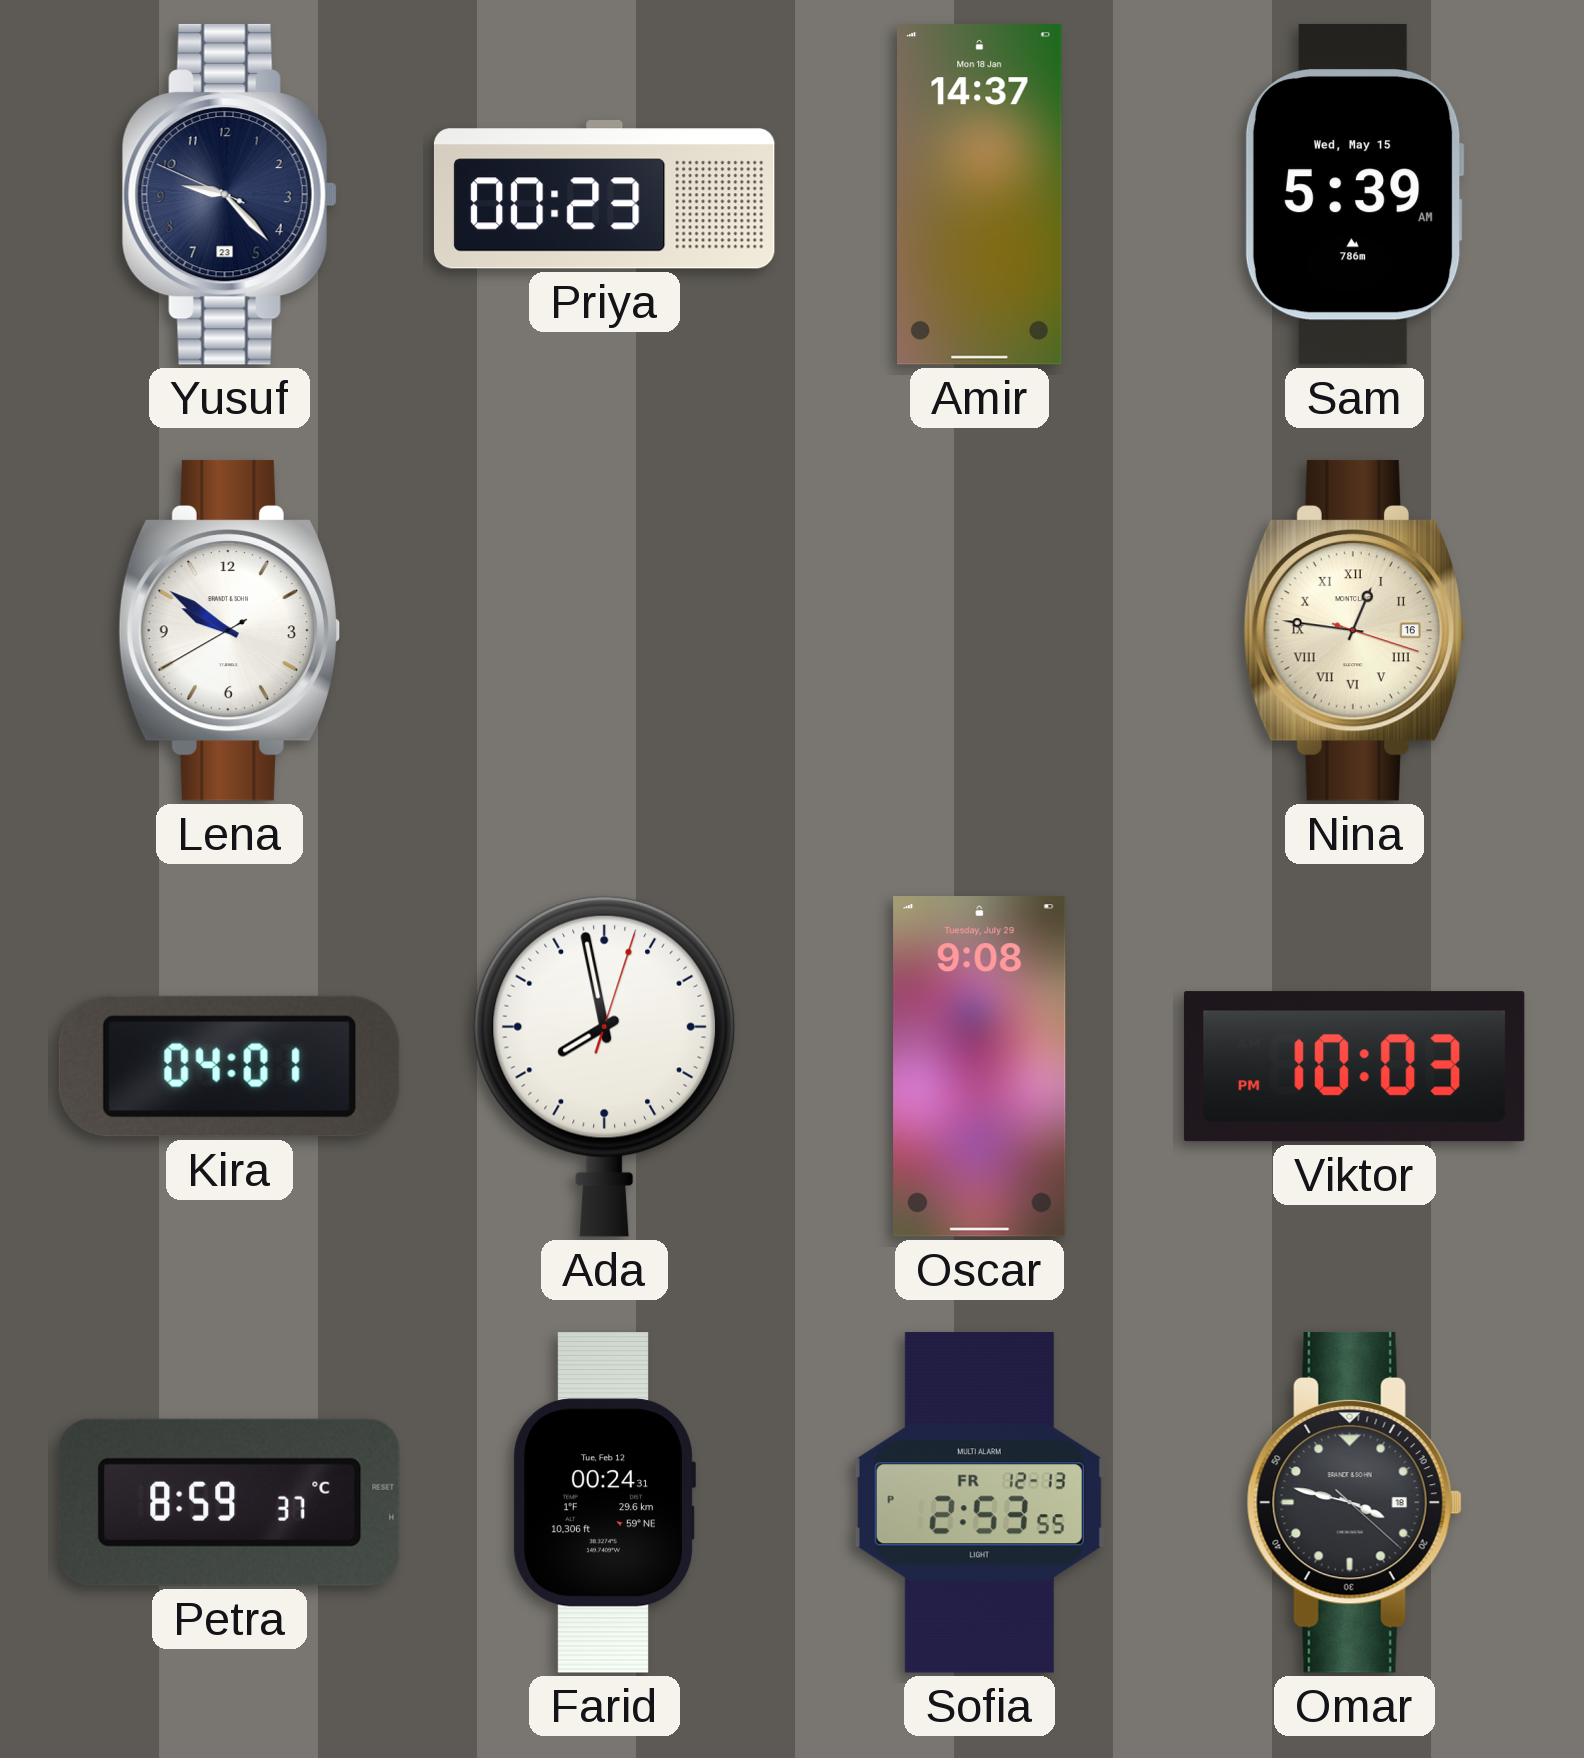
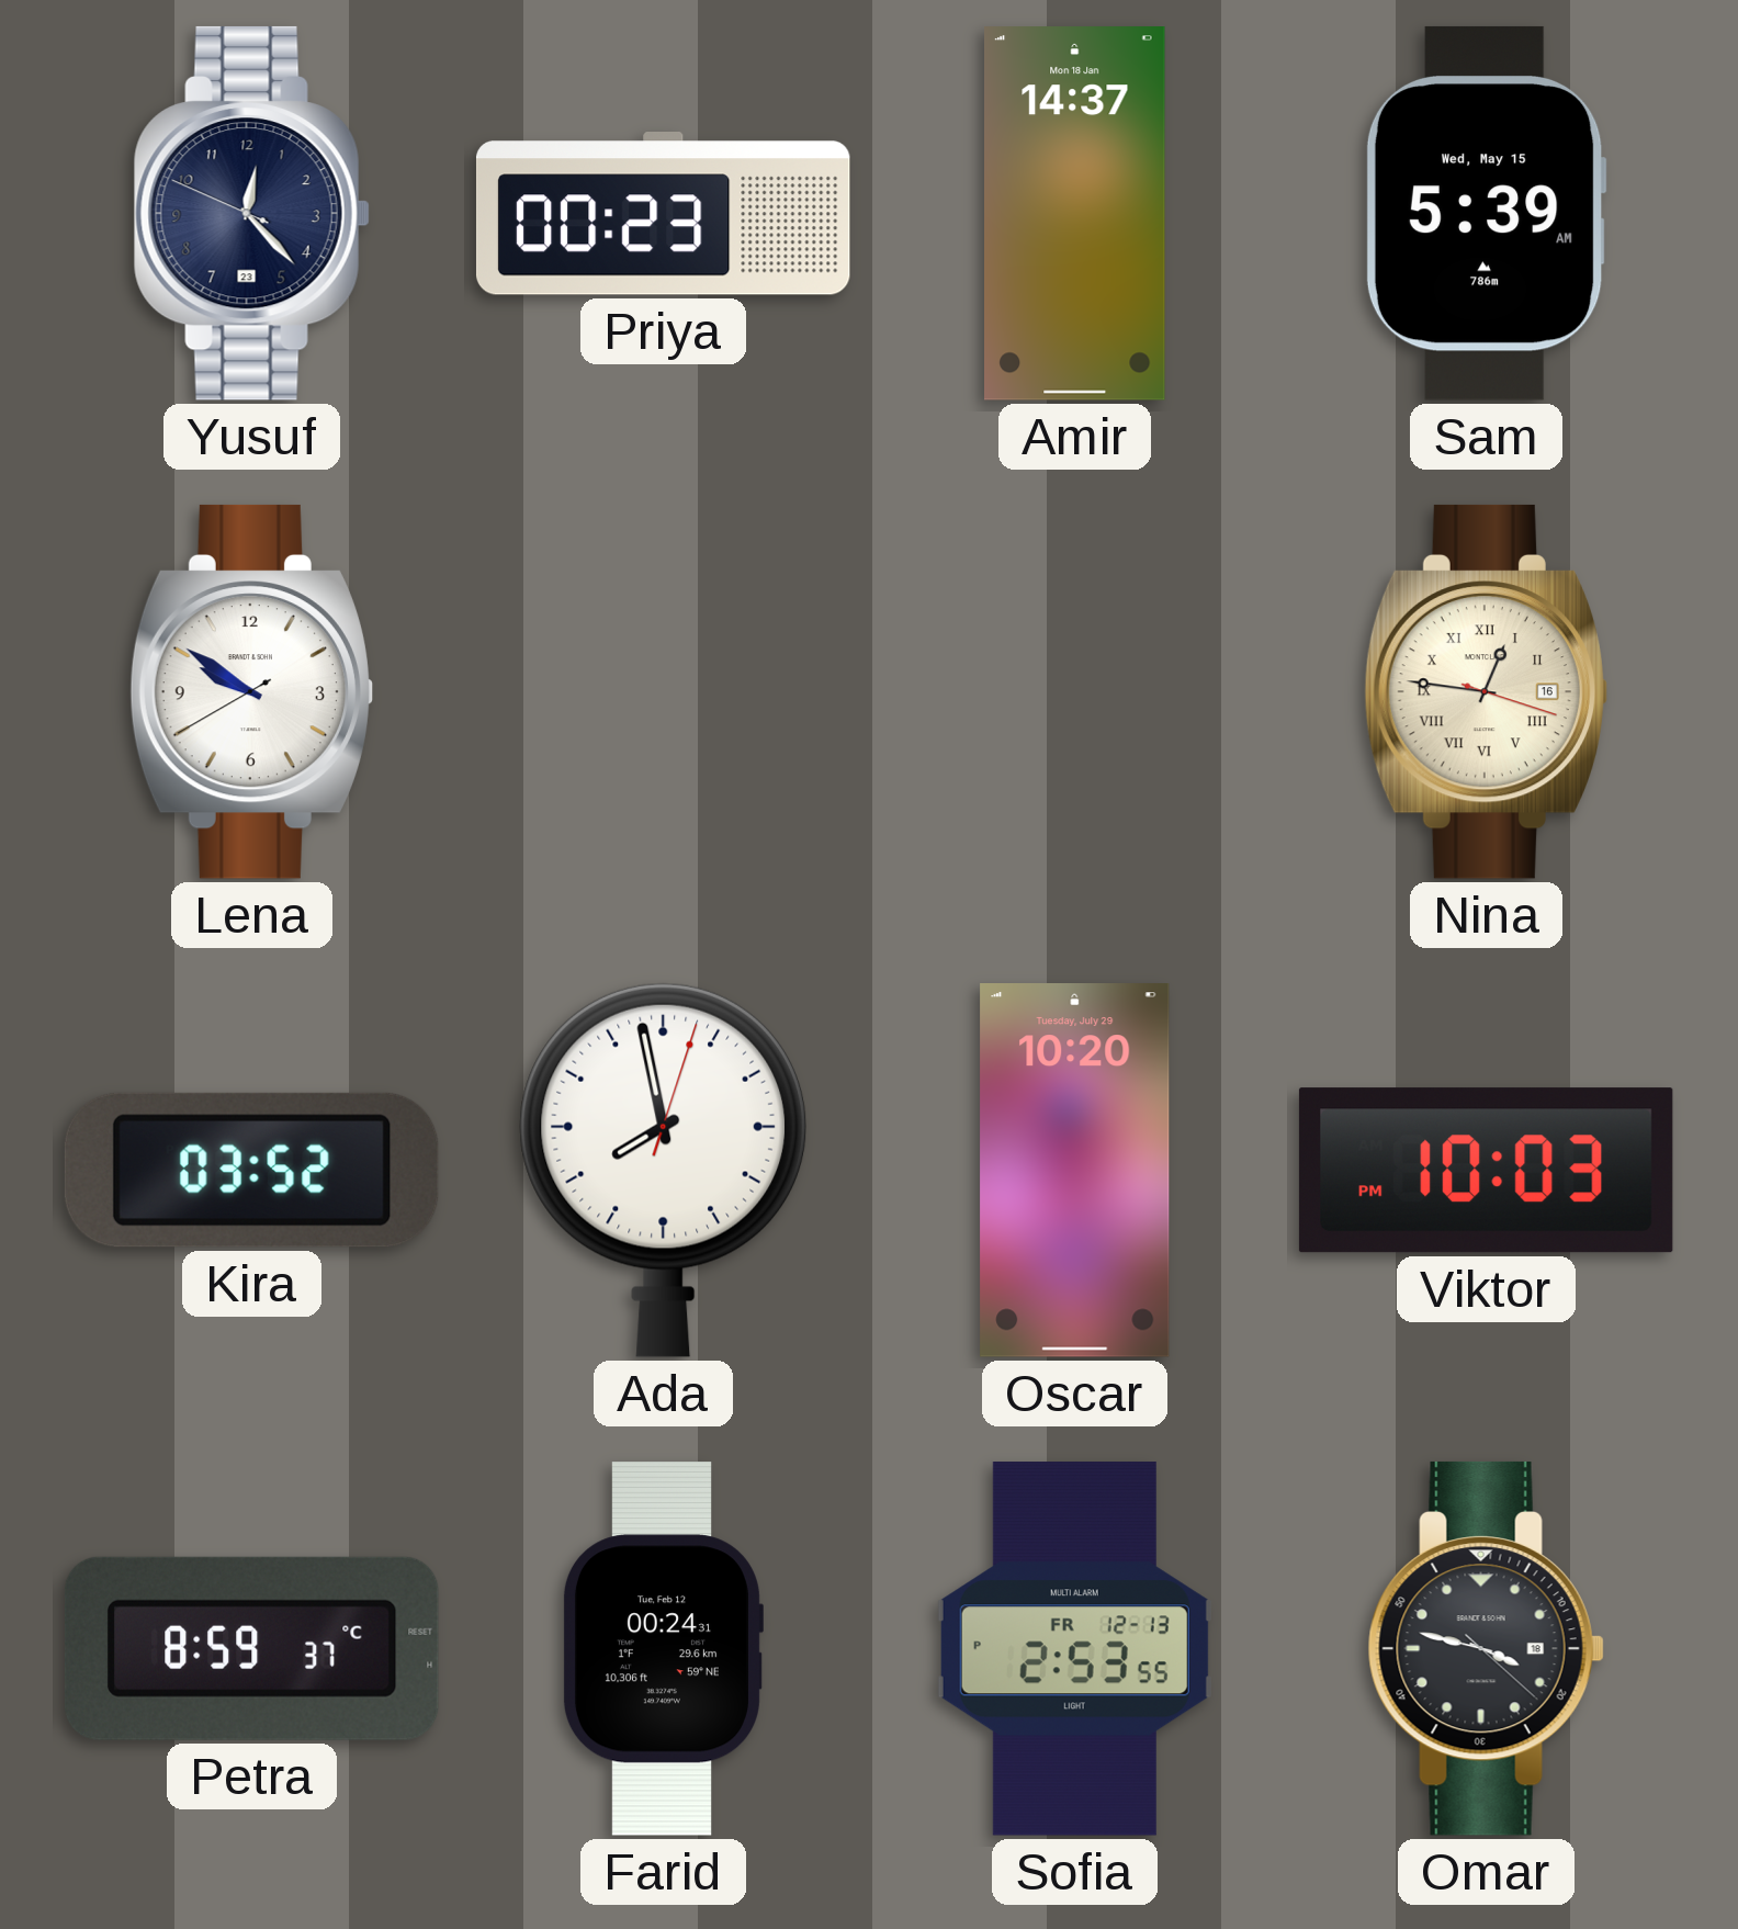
Yusuf: 9:22 -> 12:22
Kira: 04:01 -> 03:52
Oscar: 9:08 -> 10:20
